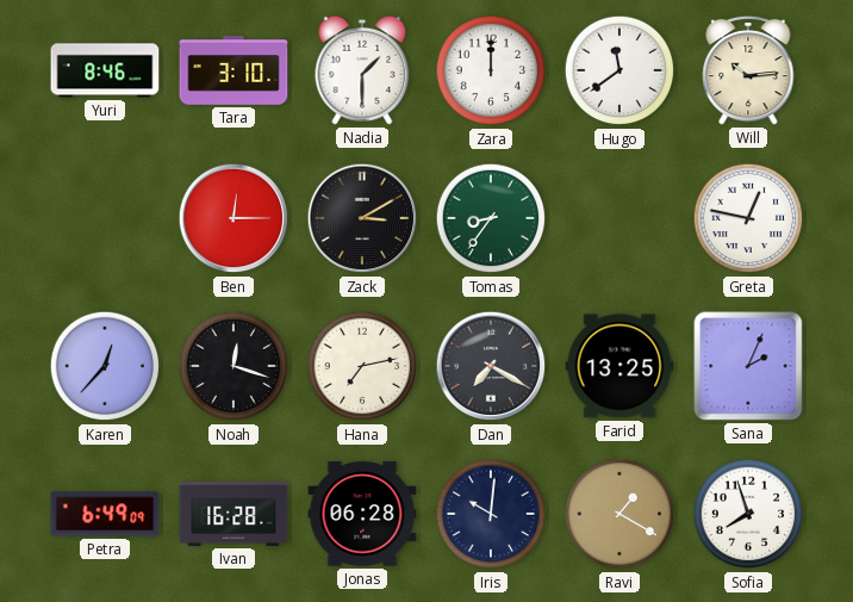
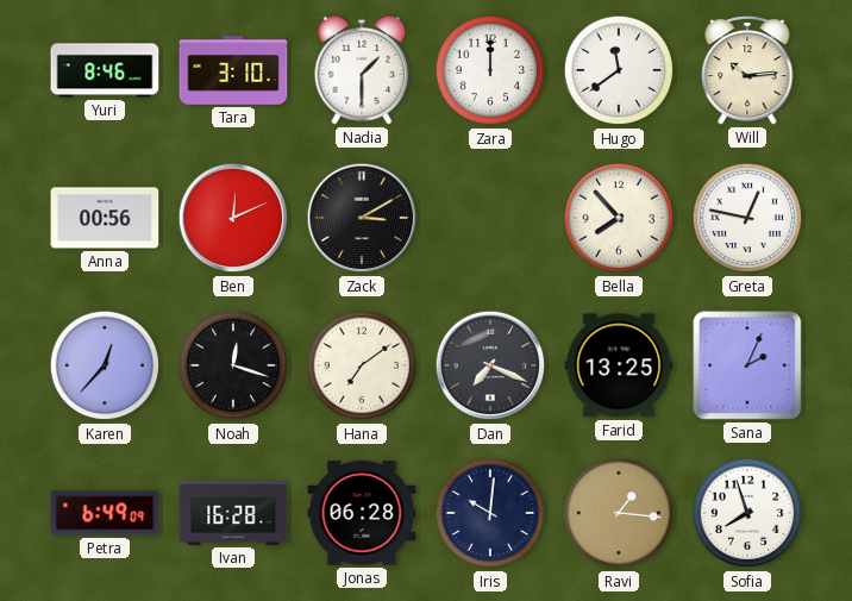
Anna: none -> 00:56
Ben: 12:15 -> 12:11
Tomas: 8:36 -> none
Bella: none -> 7:53
Hana: 7:13 -> 7:09
Dan: 7:20 -> 7:19
Ravi: 1:20 -> 1:16
